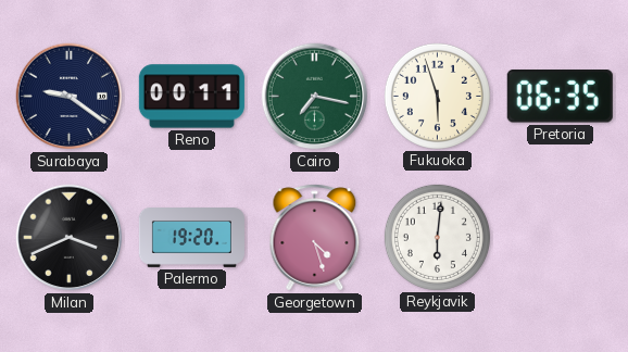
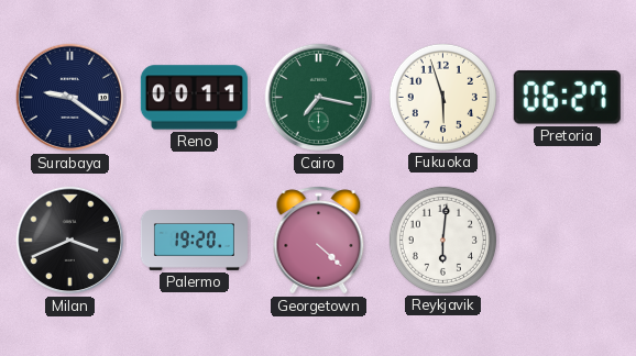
Pretoria: 06:35 -> 06:27
Georgetown: 4:27 -> 4:22
